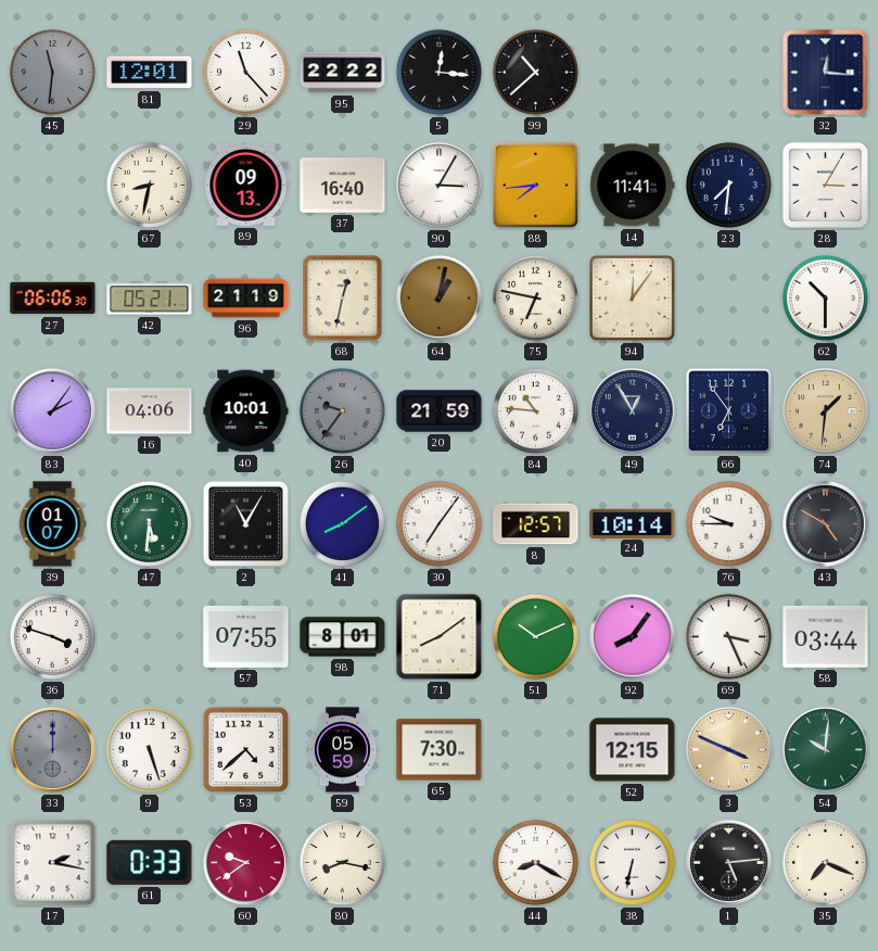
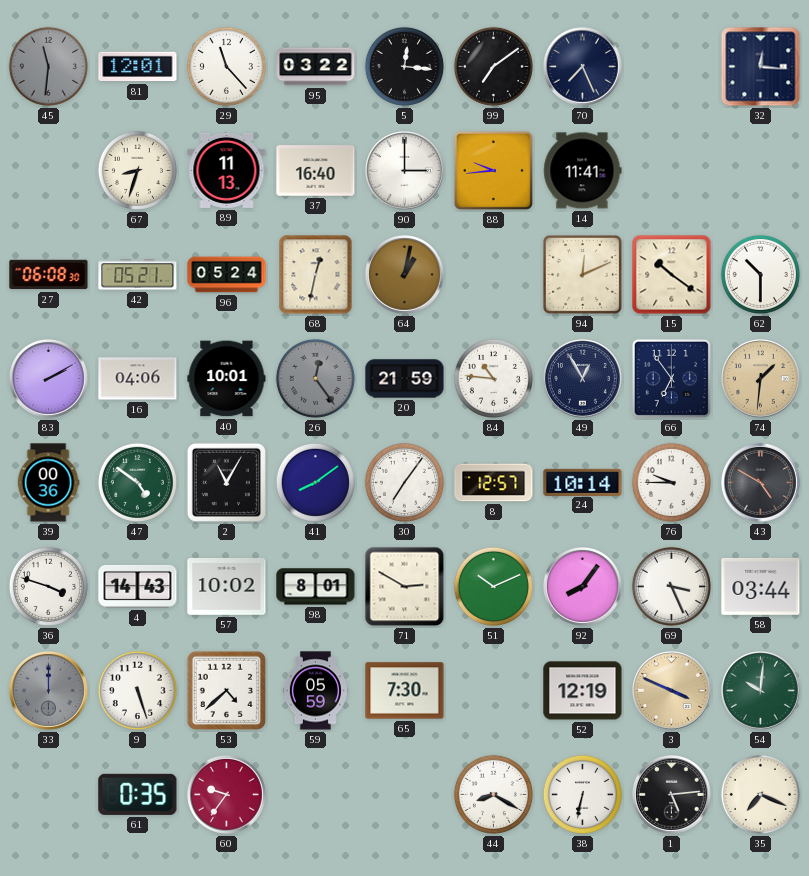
95: 22:22 -> 03:22
99: 10:38 -> 7:09
70: none -> 7:26
67: 8:32 -> 8:33
89: 09:13 -> 11:13
90: 3:05 -> 3:00
88: 7:44 -> 9:44
23: 7:31 -> none
28: 3:05 -> none
27: 06:06 -> 06:08
96: 21:19 -> 05:24
75: 6:47 -> none
94: 12:06 -> 12:11
15: none -> 10:21
83: 2:06 -> 2:10
26: 9:36 -> 12:24
39: 01:07 -> 00:36
47: 5:31 -> 4:51
4: none -> 14:43
57: 07:55 -> 10:02
71: 8:09 -> 2:50
52: 12:15 -> 12:19
17: 2:17 -> none
61: 0:33 -> 0:35
60: 9:39 -> 9:36
80: 8:17 -> none
